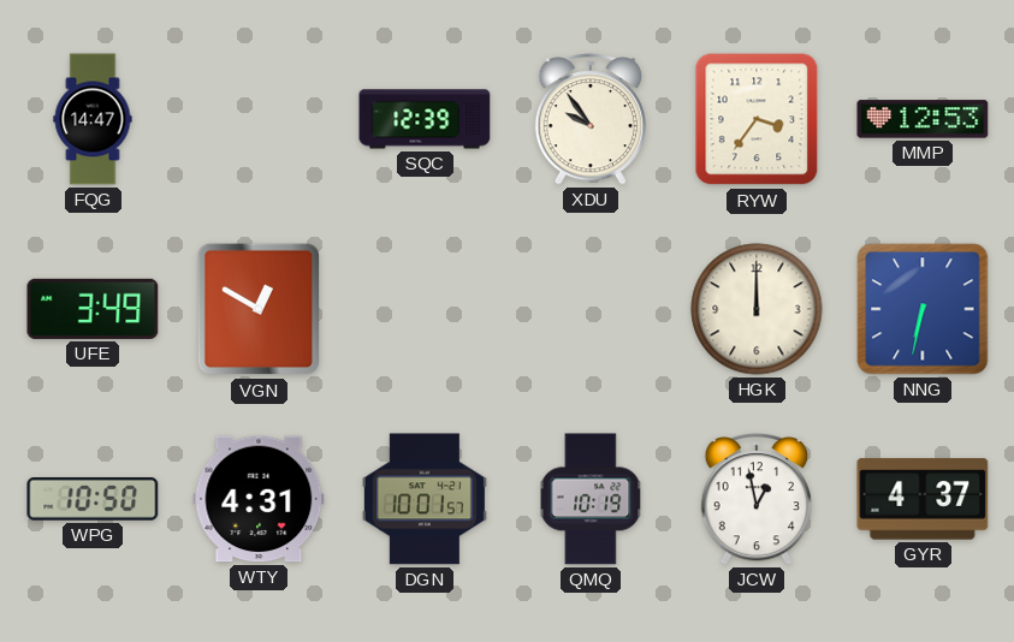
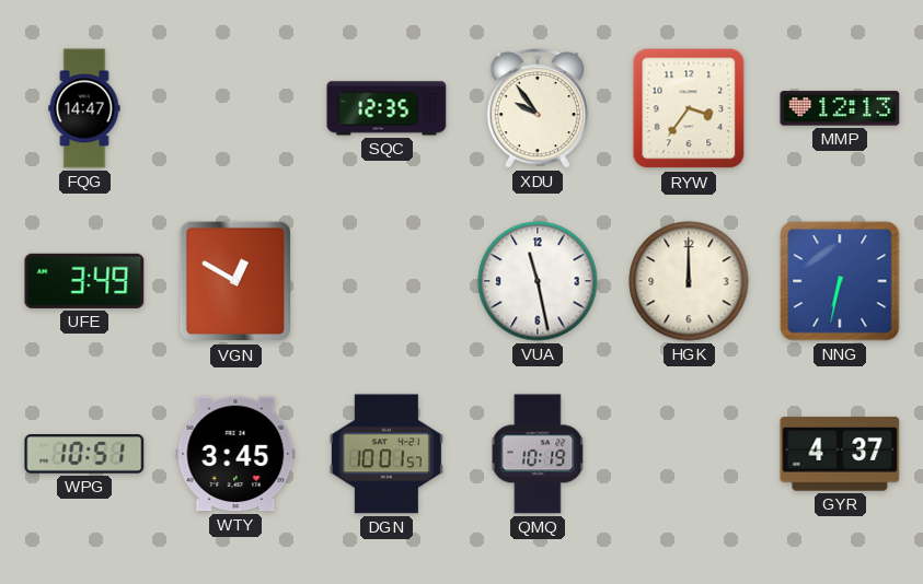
SQC: 12:39 -> 12:35
MMP: 12:53 -> 12:13
VUA: none -> 11:28
WPG: 10:50 -> 10:51
WTY: 4:31 -> 3:45
JCW: 12:58 -> none
